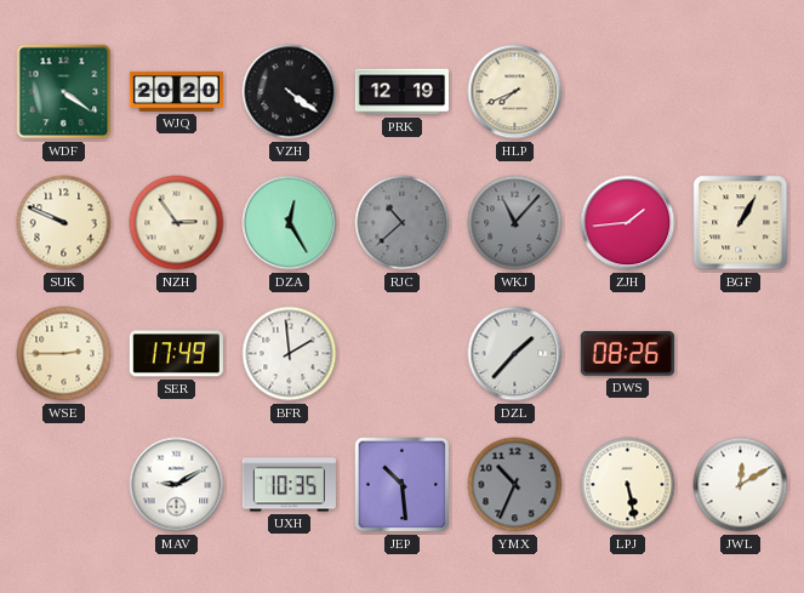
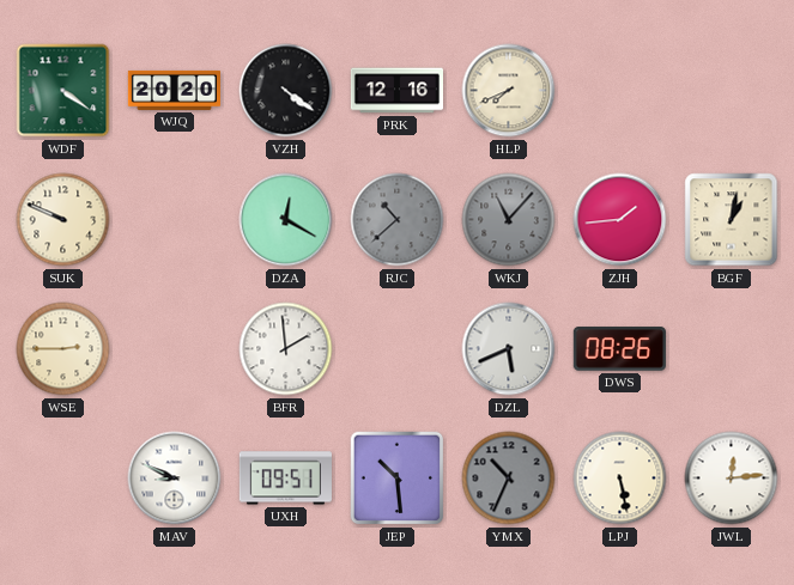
PRK: 12:19 -> 12:16
NZH: 2:54 -> none
DZA: 12:25 -> 12:20
BGF: 1:05 -> 1:02
SER: 17:49 -> none
DZL: 1:37 -> 5:41
MAV: 9:10 -> 8:49
UXH: 10:35 -> 09:51
JWL: 12:10 -> 12:14
